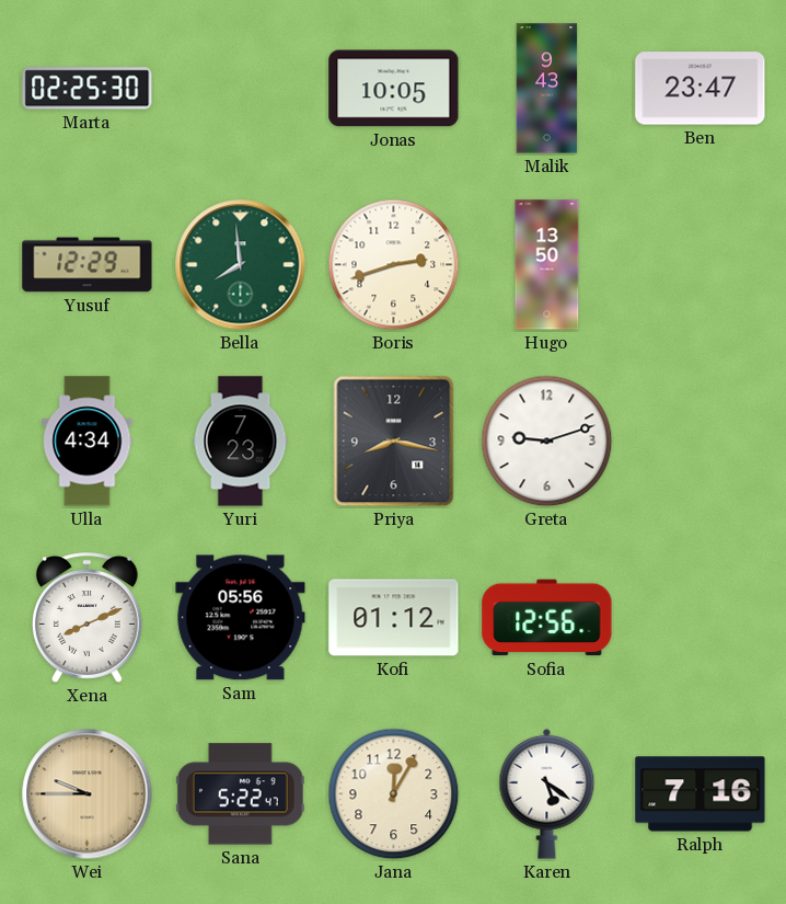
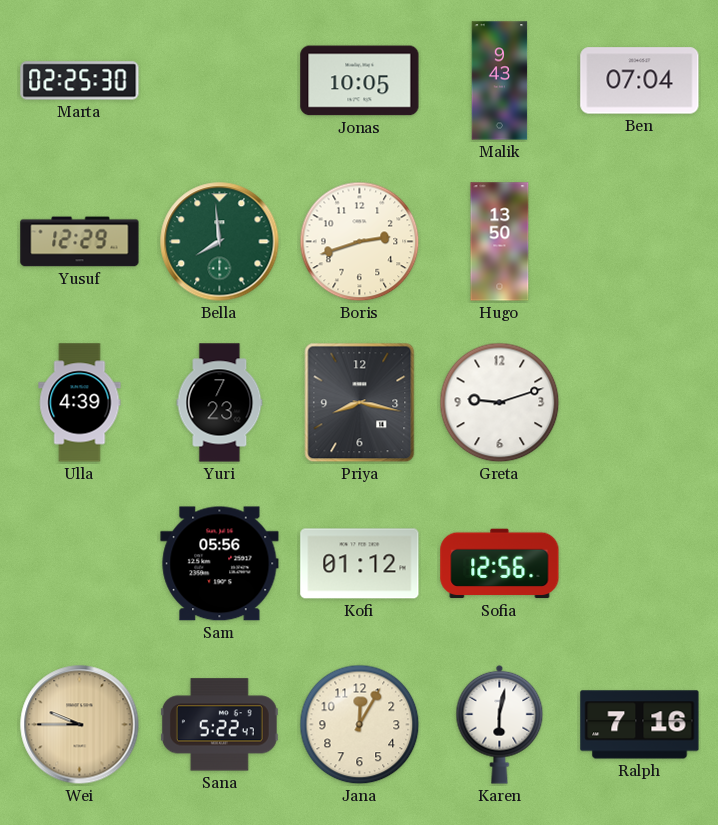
Ben: 23:47 -> 07:04
Ulla: 4:34 -> 4:39
Xena: 8:11 -> none
Karen: 5:21 -> 6:02
